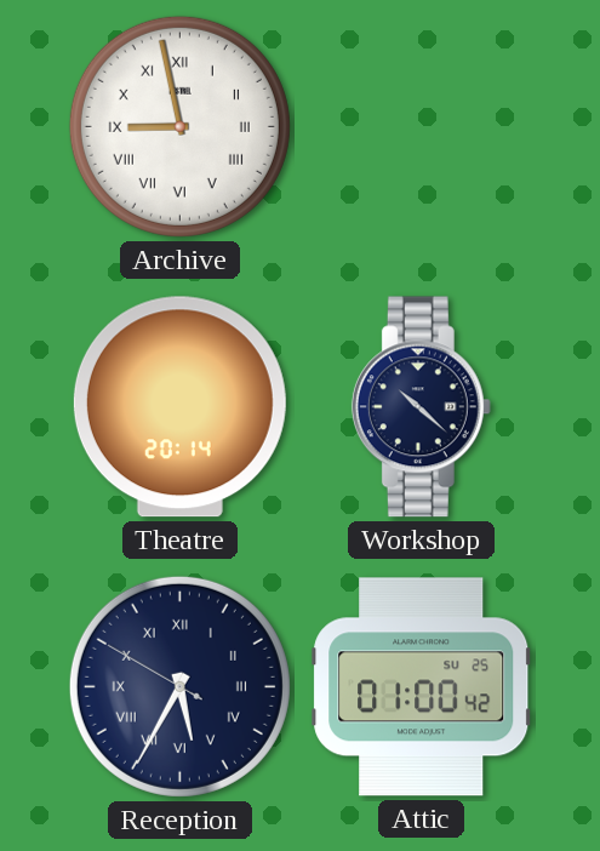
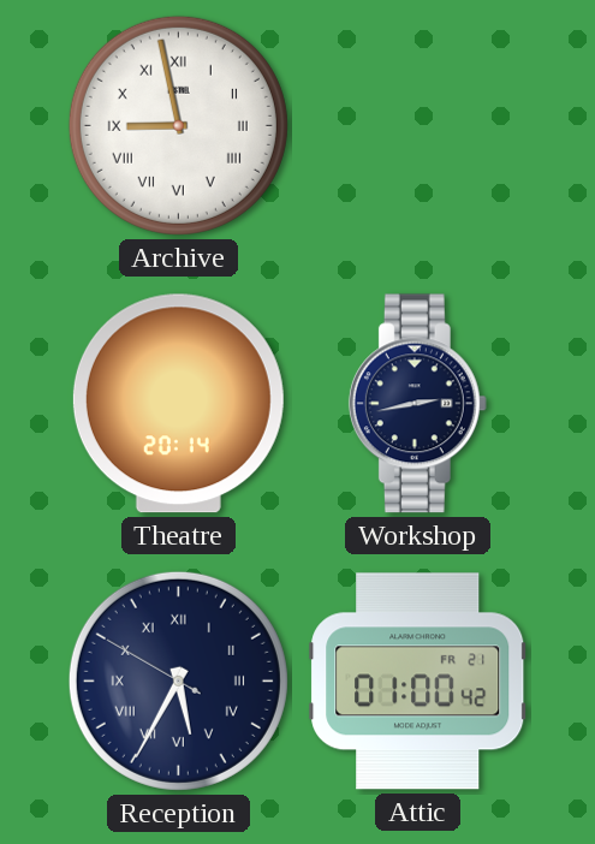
Workshop: 10:22 -> 2:43
Attic date: SU 25 -> FR 21
